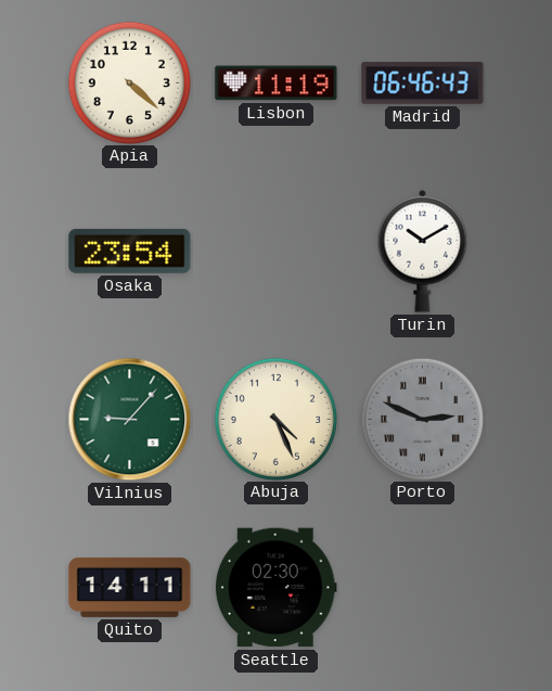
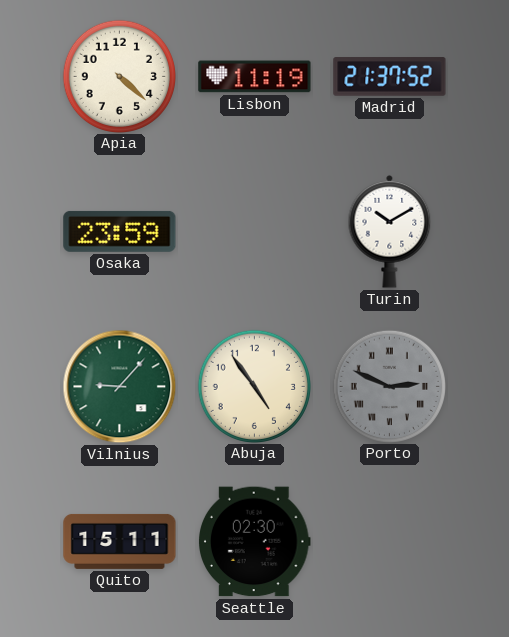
Madrid: 06:46 -> 21:37
Osaka: 23:54 -> 23:59
Abuja: 4:26 -> 4:54
Quito: 14:11 -> 15:11
